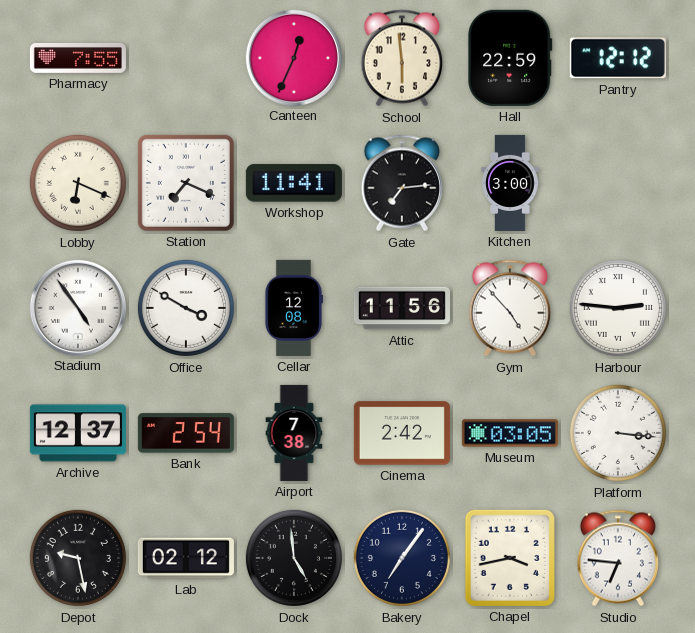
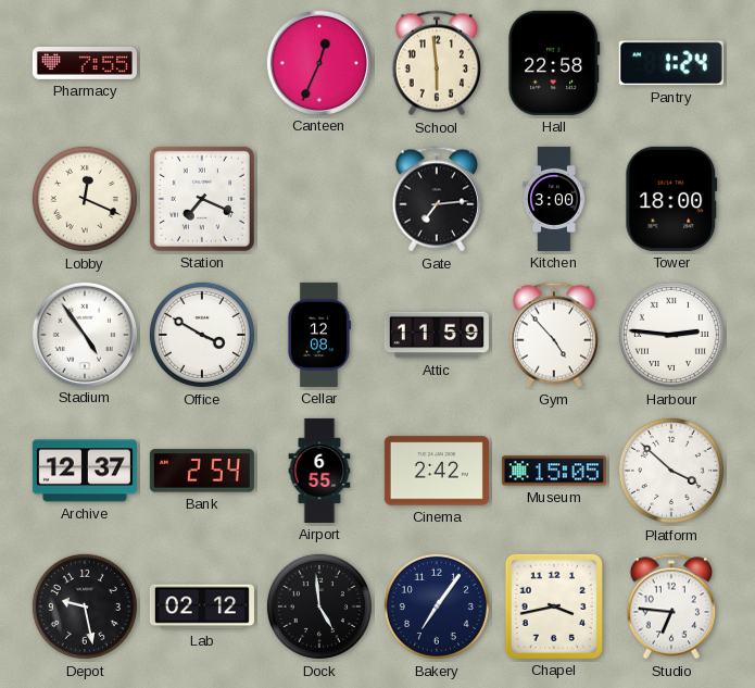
Hall: 22:59 -> 22:58
Pantry: 12:12 -> 1:24
Lobby: 6:19 -> 12:19
Workshop: 11:41 -> none
Tower: none -> 18:00
Attic: 11:56 -> 11:59
Airport: 7:38 -> 6:55
Museum: 03:05 -> 15:05
Platform: 3:16 -> 3:52
